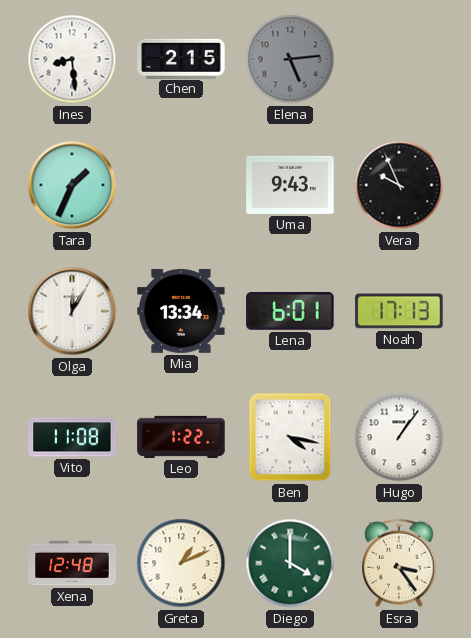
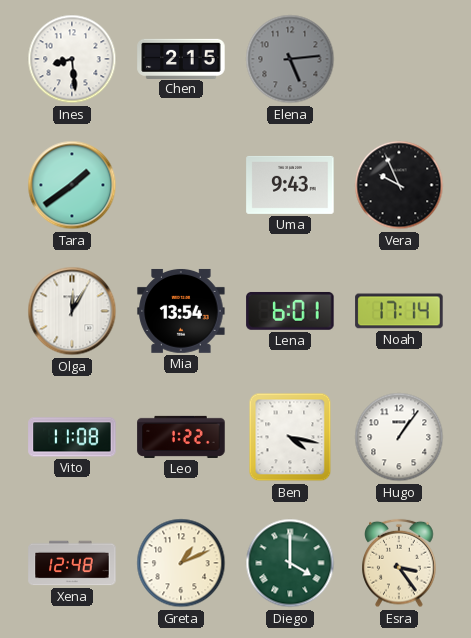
Tara: 1:34 -> 1:39
Mia: 13:34 -> 13:54
Noah: 17:13 -> 17:14
